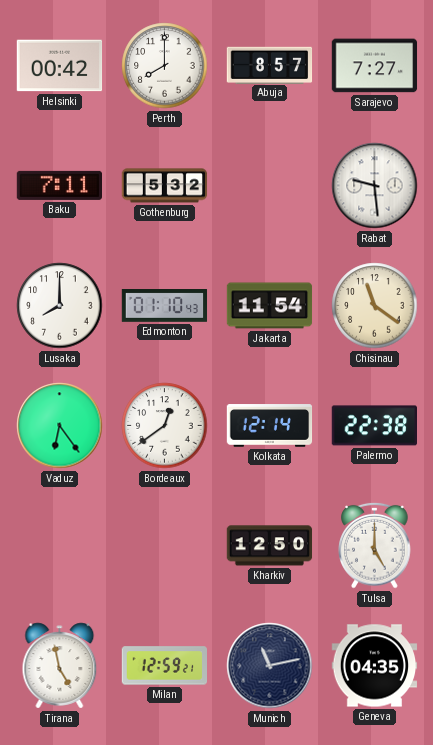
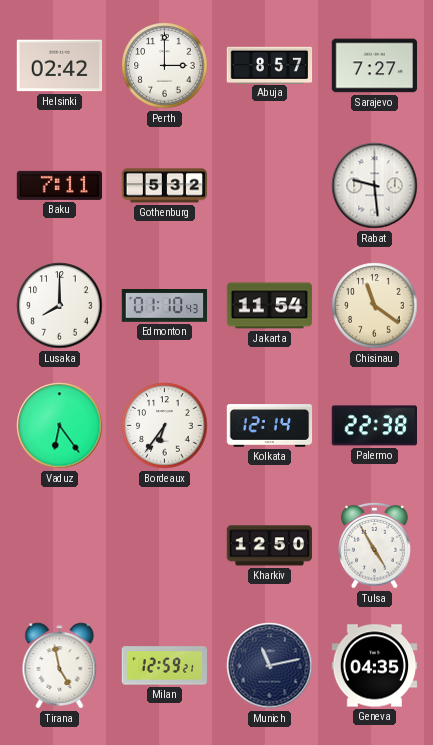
Helsinki: 00:42 -> 02:42
Perth: 8:00 -> 3:00
Bordeaux: 12:39 -> 6:36
Tulsa: 5:00 -> 4:55
